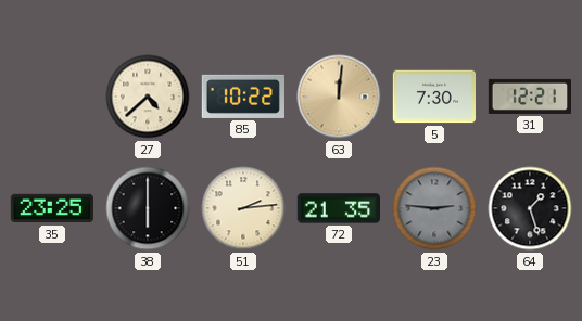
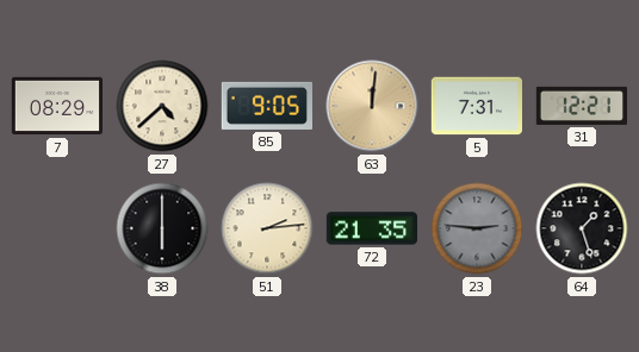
7: none -> 08:29
85: 10:22 -> 9:05
5: 7:30 -> 7:31
35: 23:25 -> none
